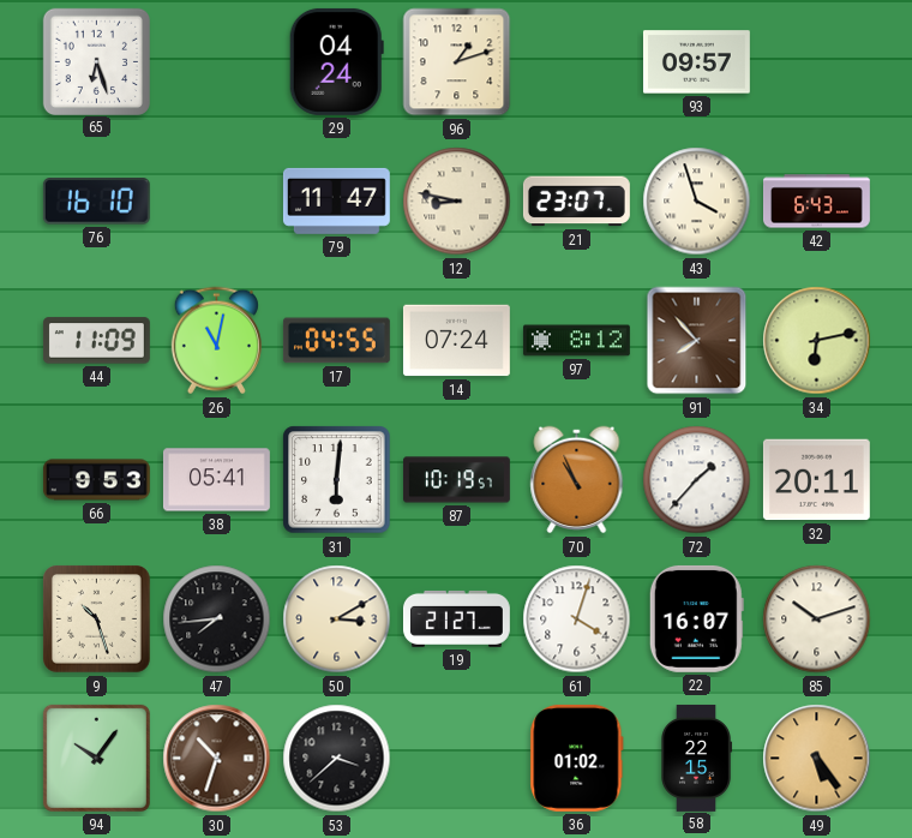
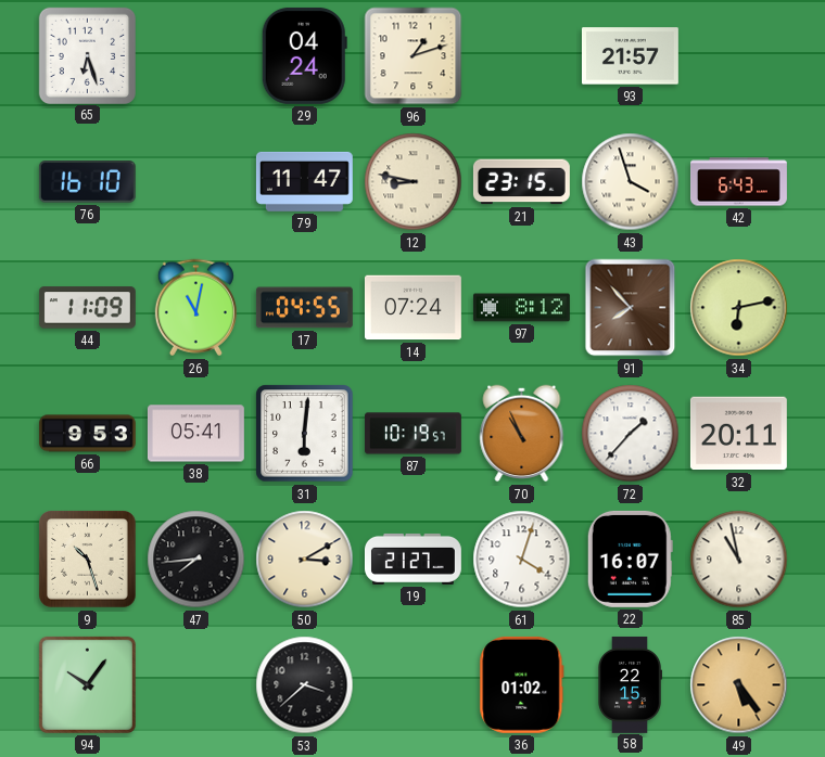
93: 09:57 -> 21:57
21: 23:07 -> 23:15
85: 10:12 -> 10:58
30: 10:33 -> none
